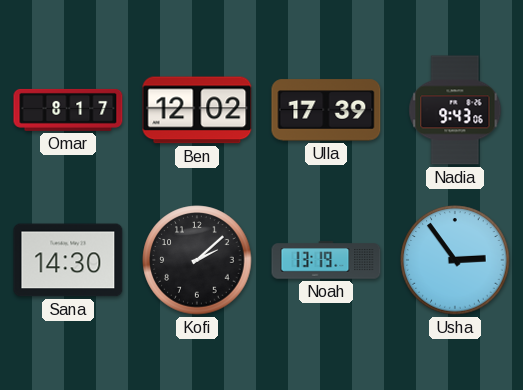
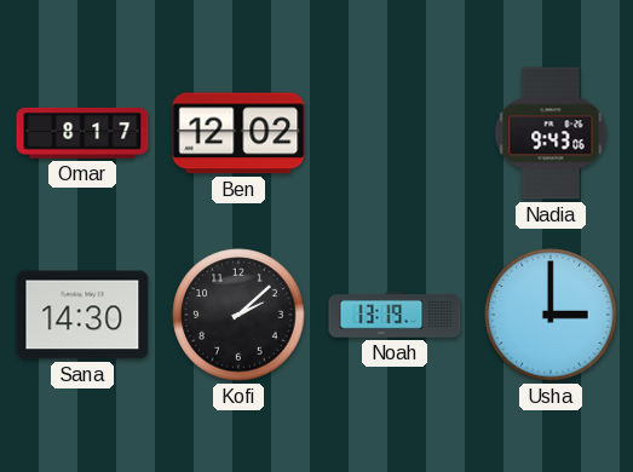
Ulla: 17:39 -> none
Usha: 2:54 -> 3:00
